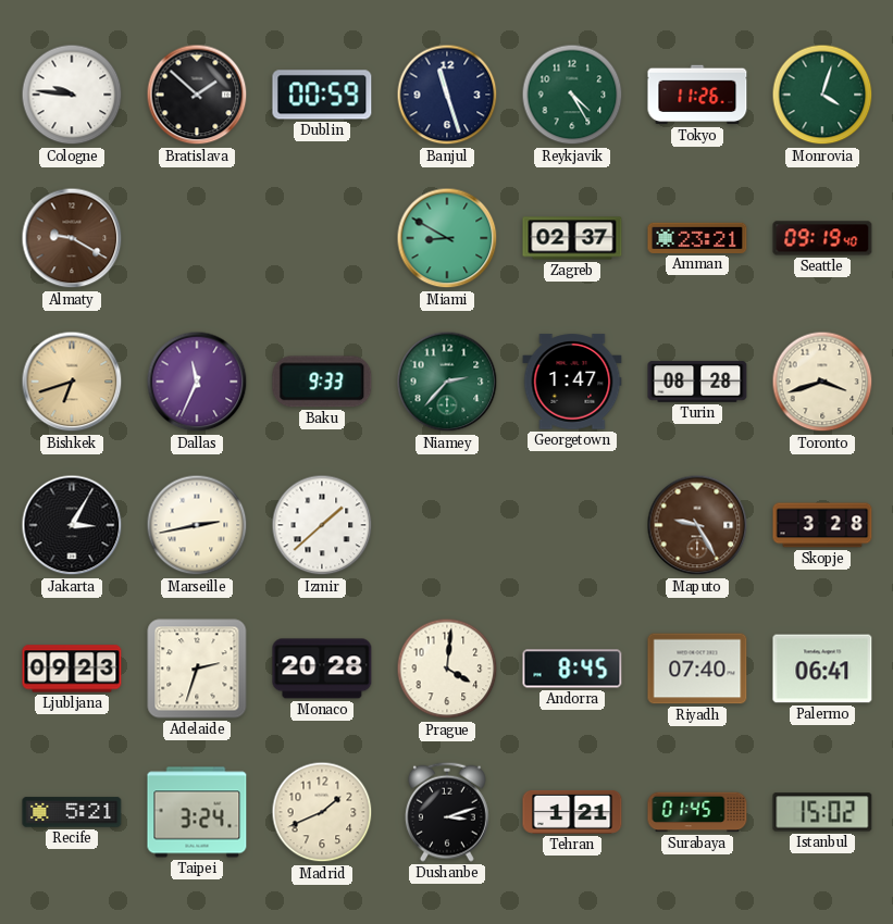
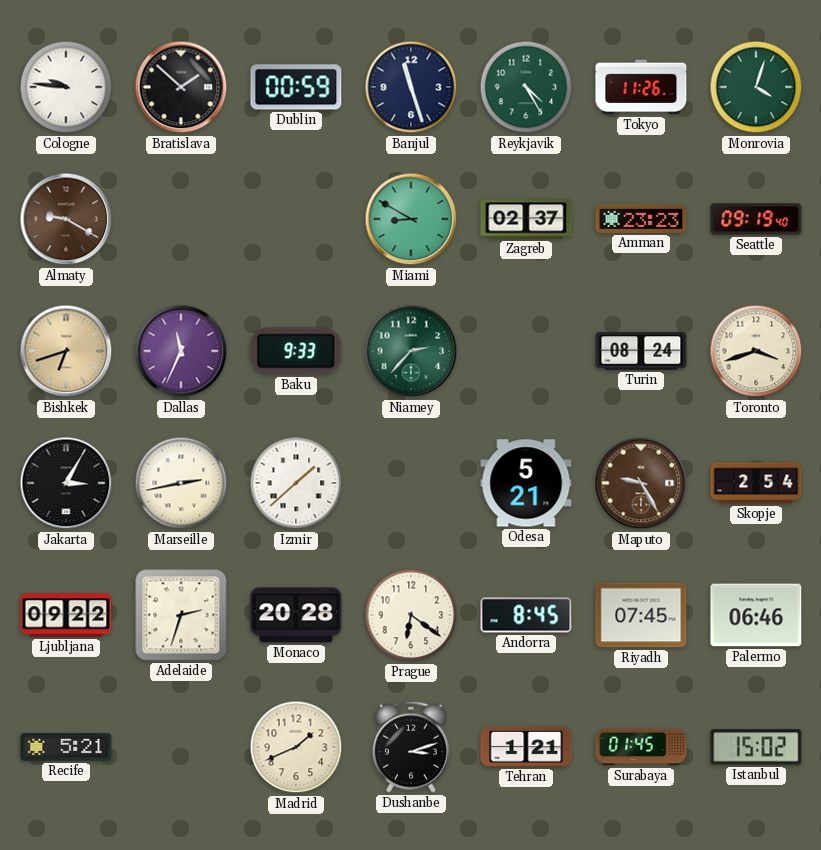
Amman: 23:21 -> 23:23
Georgetown: 1:47 -> none
Turin: 08:28 -> 08:24
Odesa: none -> 5:21
Skopje: 3:28 -> 2:54
Ljubljana: 09:23 -> 09:22
Prague: 4:01 -> 6:21
Riyadh: 07:40 -> 07:45
Palermo: 06:41 -> 06:46
Taipei: 3:24 -> none
